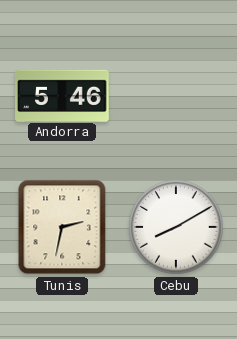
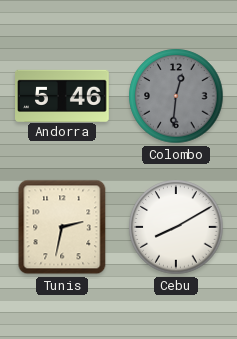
Colombo: none -> 12:31
